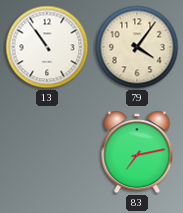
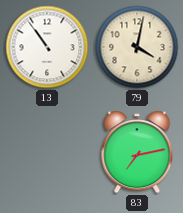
79: 4:06 -> 4:02
